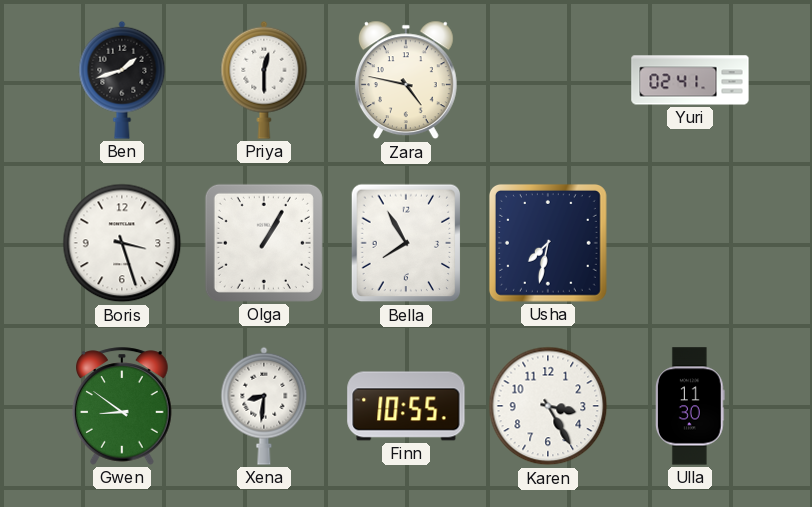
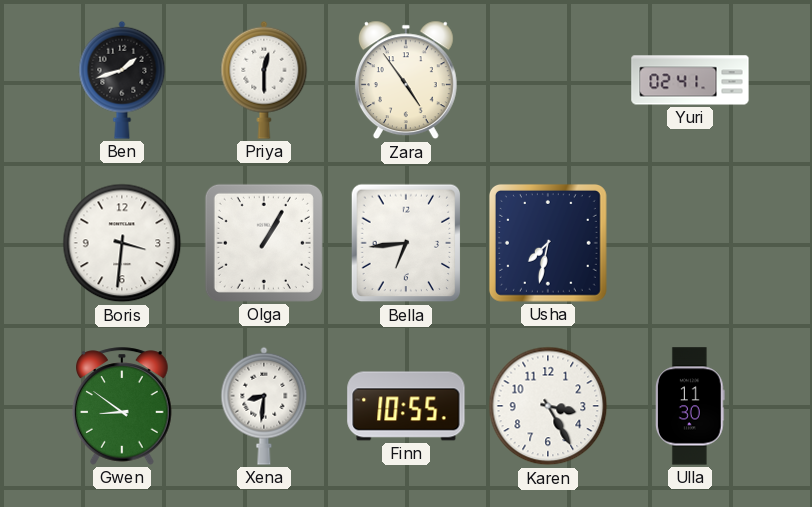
Zara: 4:47 -> 4:54
Boris: 3:27 -> 3:31
Bella: 7:55 -> 6:44
